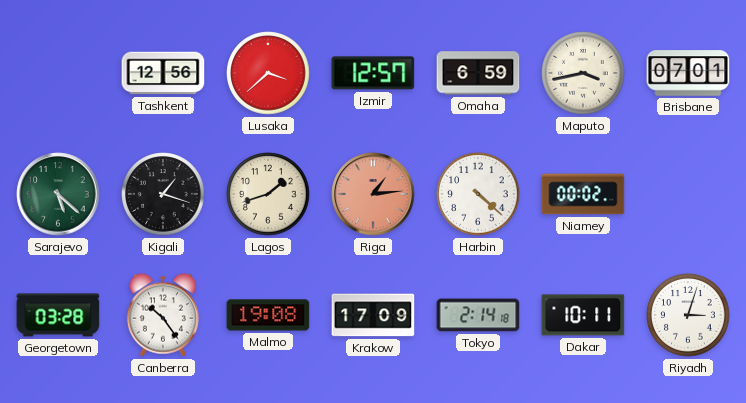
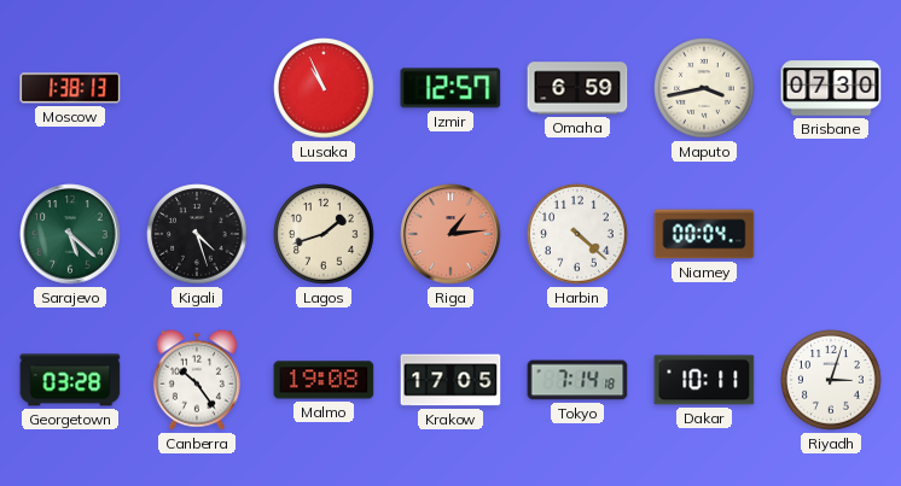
Moscow: none -> 1:38
Tashkent: 12:56 -> none
Lusaka: 3:38 -> 10:56
Brisbane: 07:01 -> 07:30
Kigali: 1:18 -> 4:27
Niamey: 00:02 -> 00:04
Krakow: 17:09 -> 17:05
Tokyo: 2:14 -> 7:14
